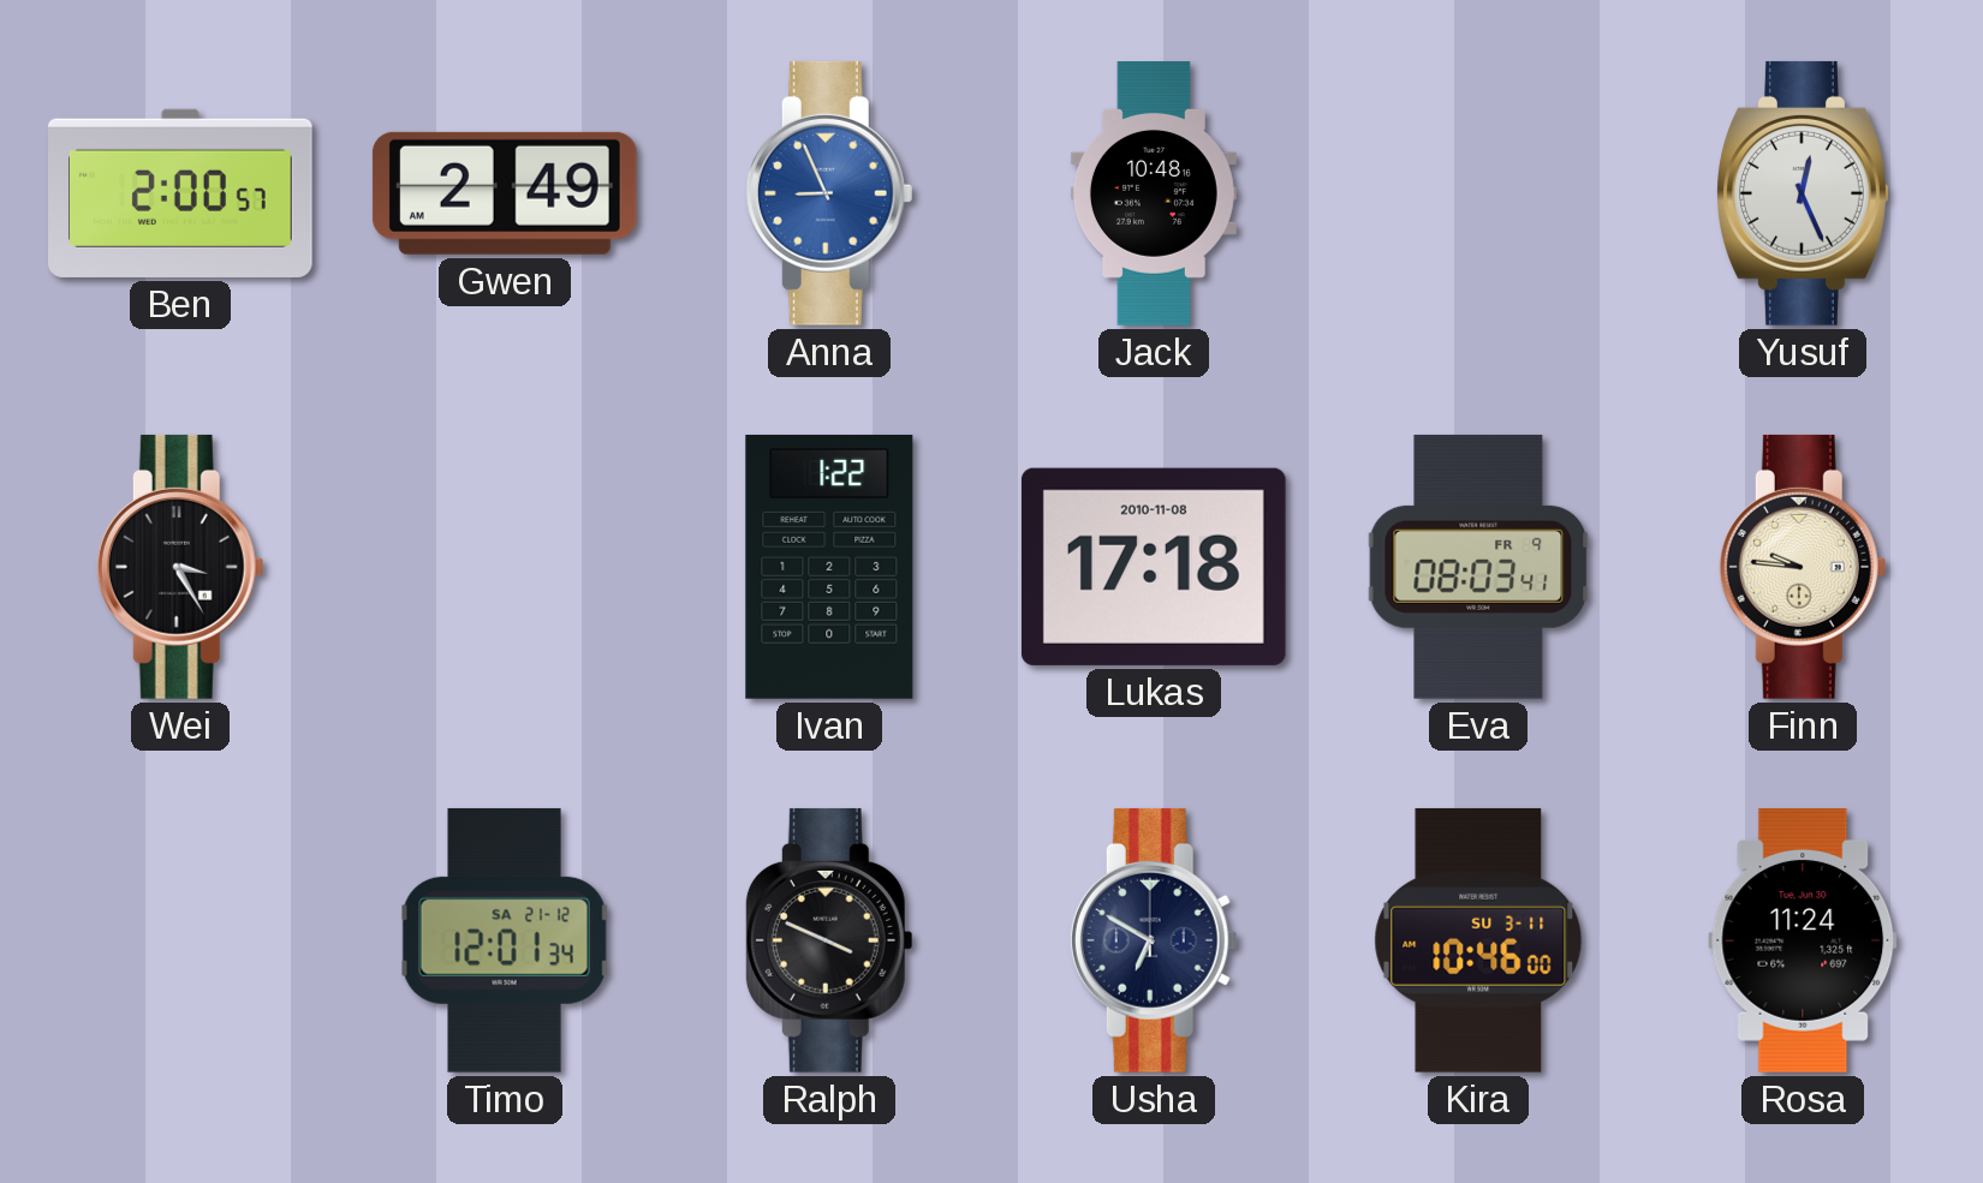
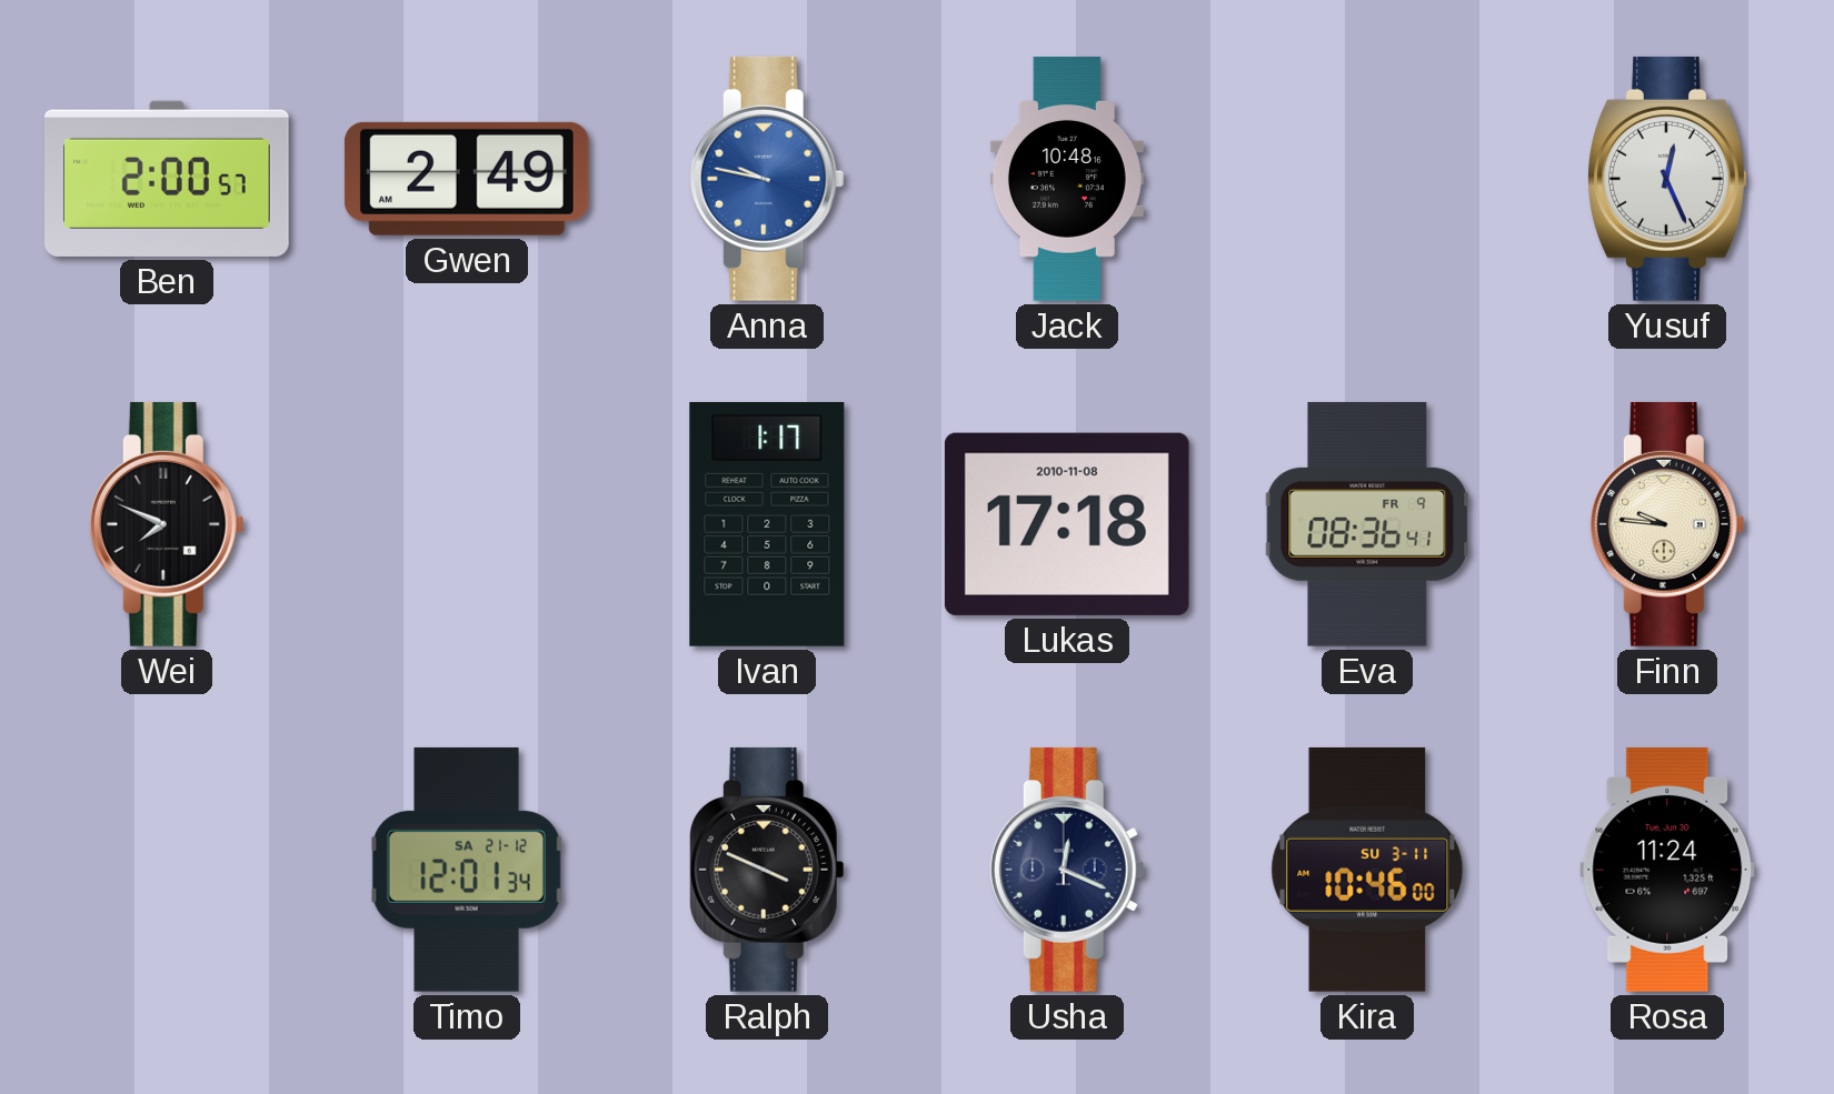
Anna: 8:56 -> 9:47
Wei: 3:25 -> 7:49
Ivan: 1:22 -> 1:17
Eva: 08:03 -> 08:36
Usha: 6:50 -> 12:19
